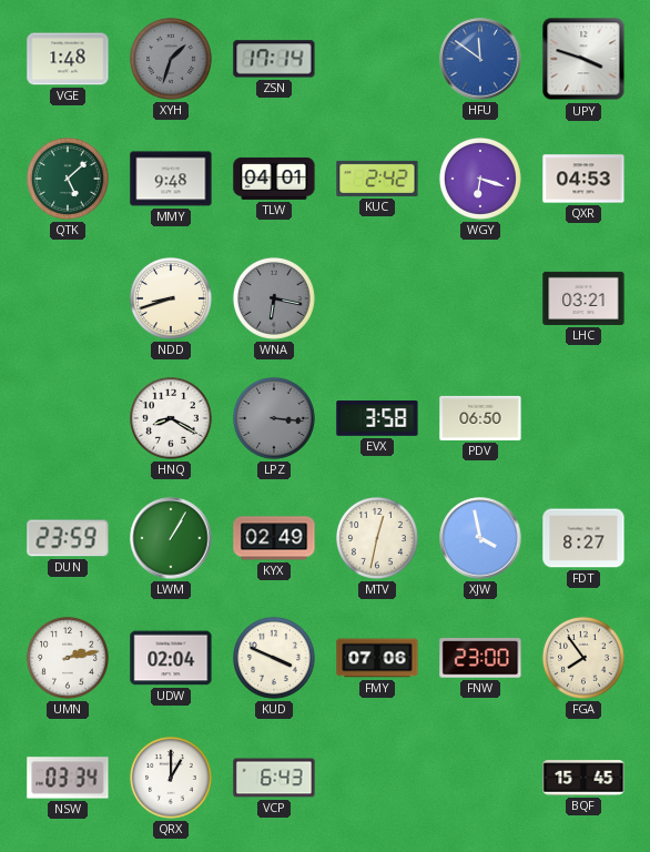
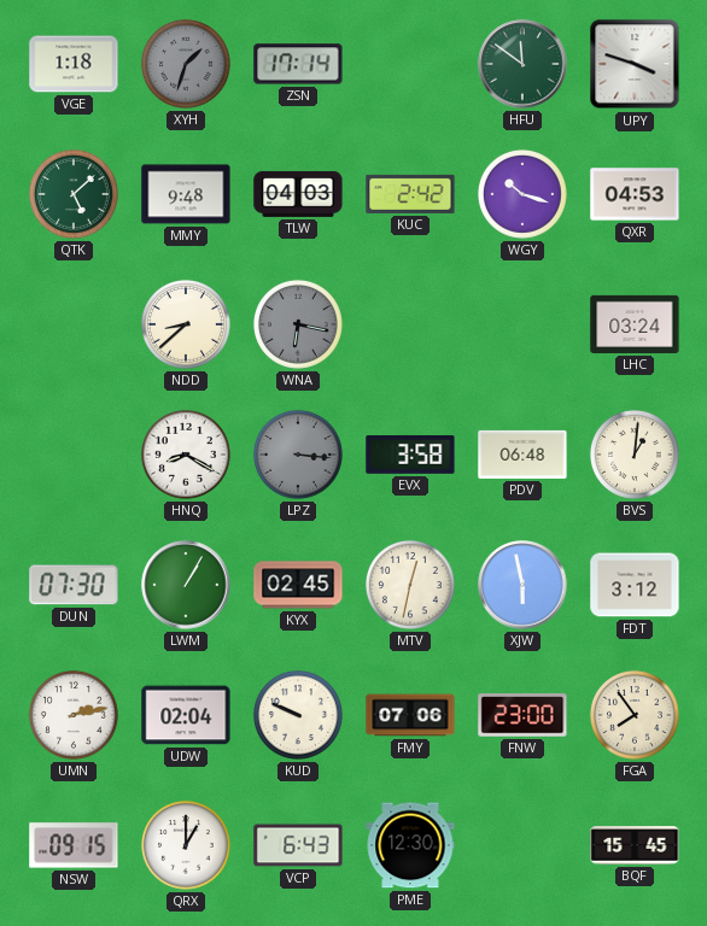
VGE: 1:48 -> 1:18
HFU dial: blue -> green
TLW: 04:01 -> 04:03
WGY: 6:18 -> 10:18
NDD: 8:42 -> 8:38
LHC: 03:21 -> 03:24
PDV: 06:50 -> 06:48
BVS: none -> 1:01
DUN: 23:59 -> 07:30
KYX: 02:49 -> 02:45
XJW: 3:58 -> 5:58
FDT: 8:27 -> 3:12
KUD: 3:49 -> 9:49
NSW: 03:34 -> 09:15
PME: none -> 12:30
